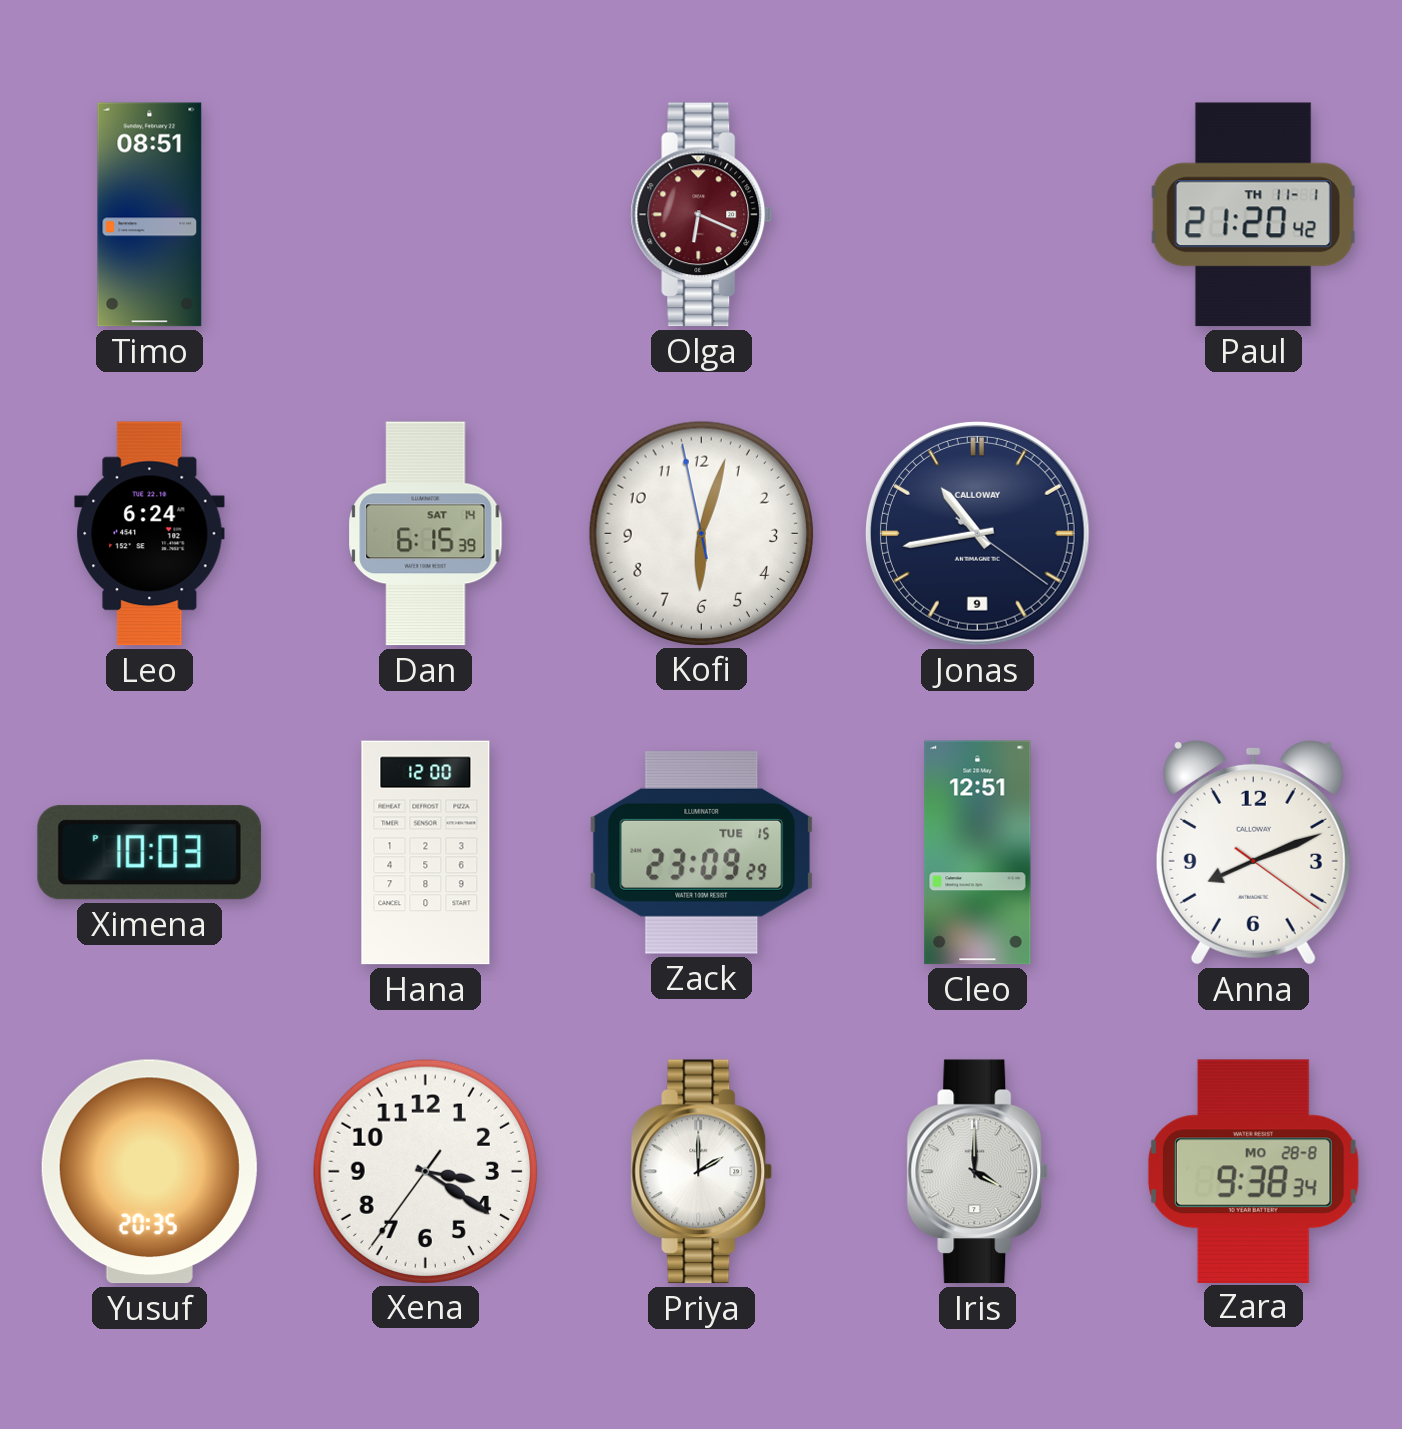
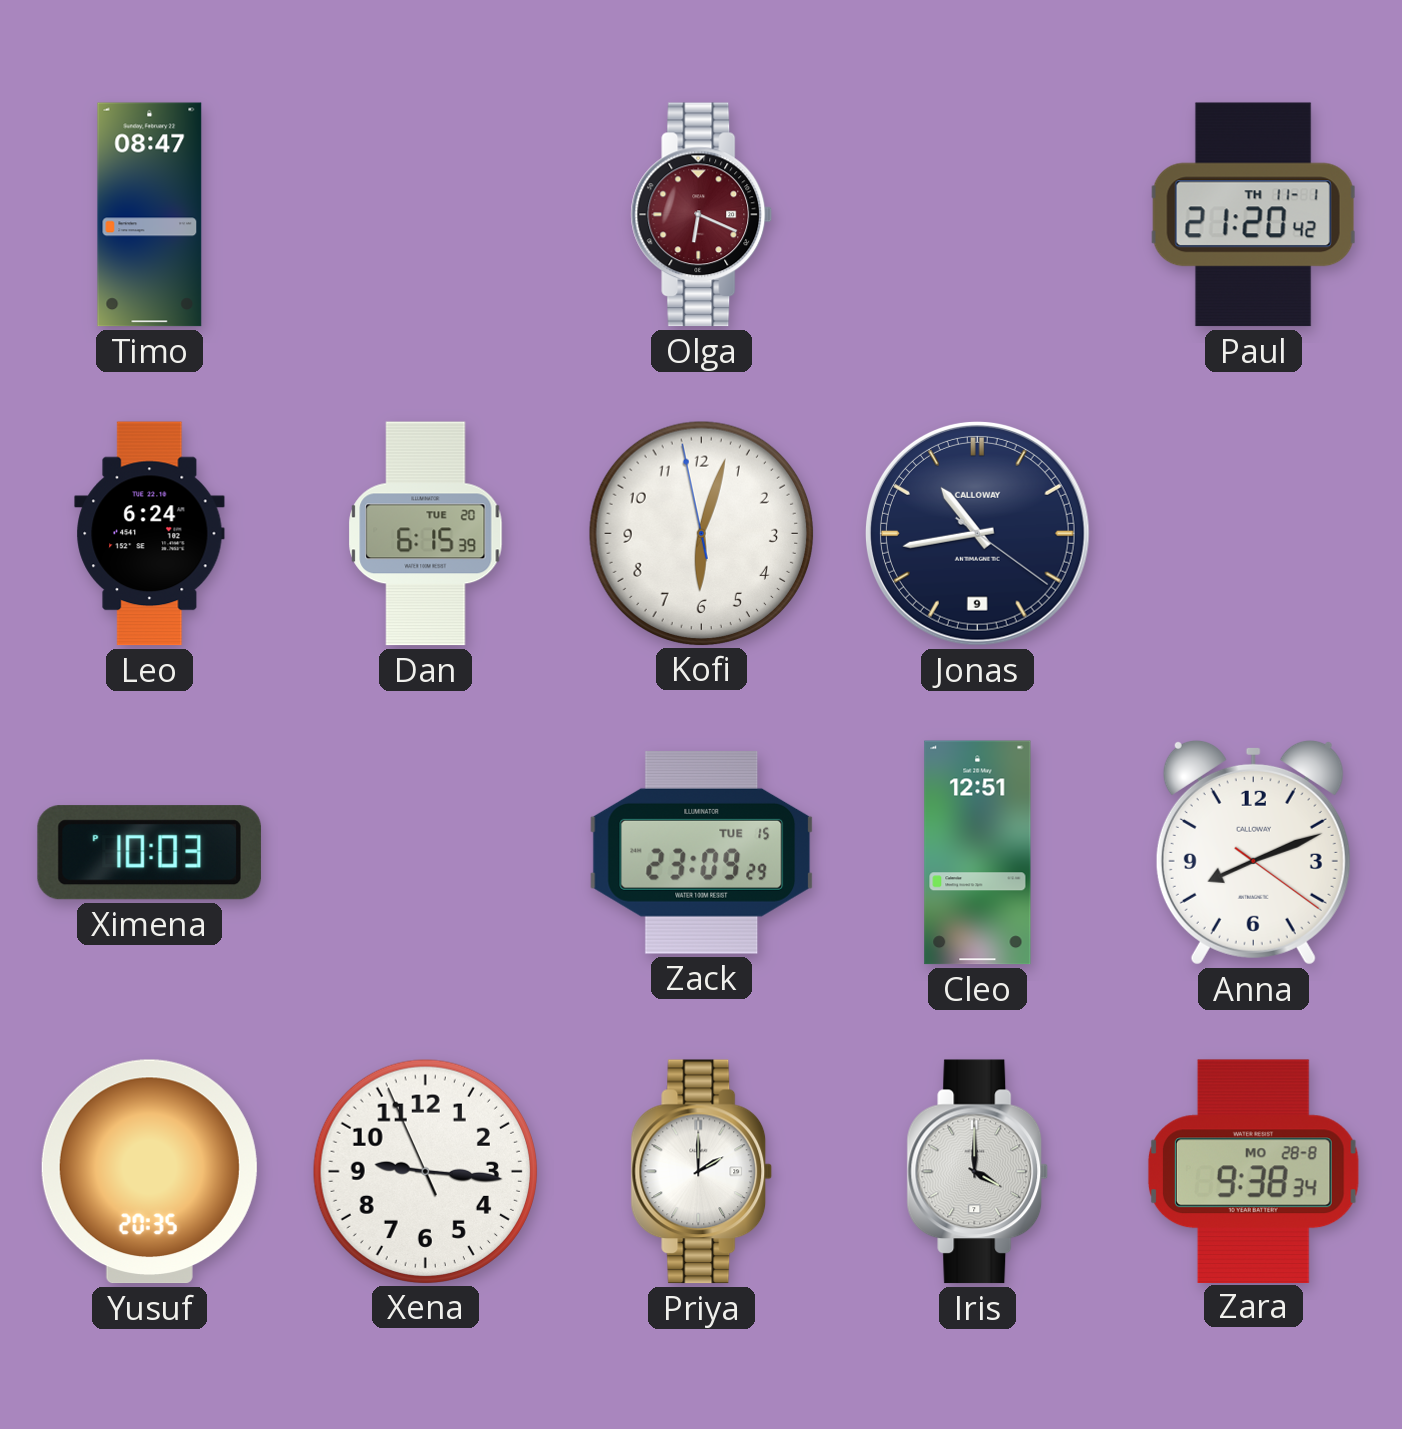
Timo: 08:51 -> 08:47
Dan date: SAT 14 -> TUE 20
Hana: 12:00 -> none
Xena: 3:20 -> 9:15
